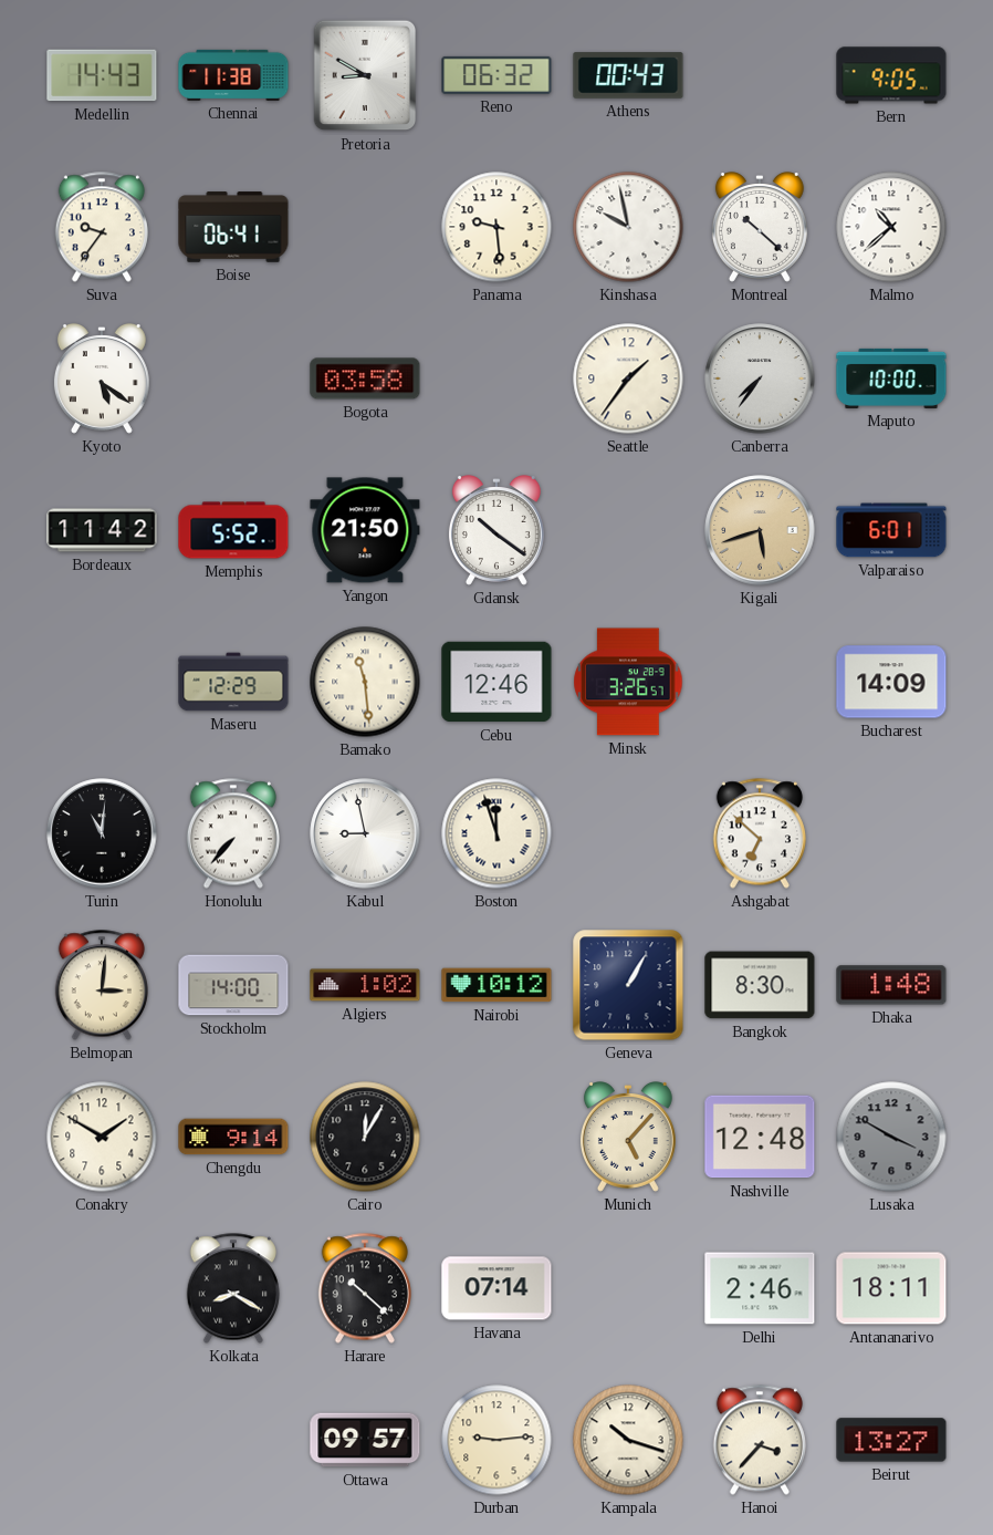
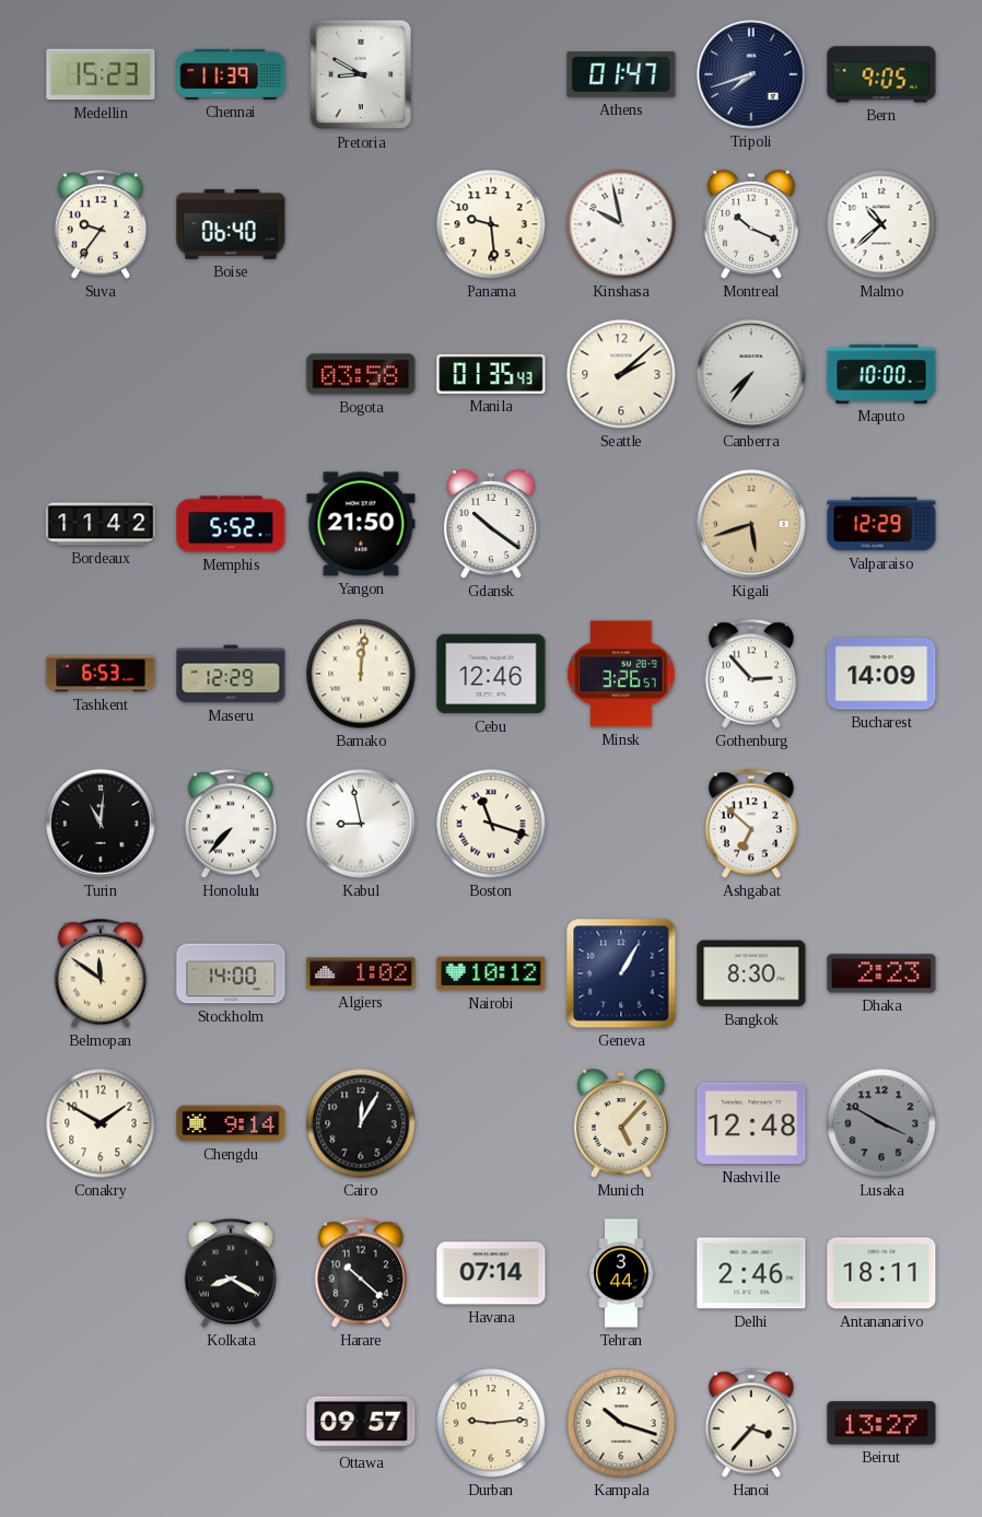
Medellin: 14:43 -> 15:23
Chennai: 11:38 -> 11:39
Reno: 06:32 -> none
Athens: 00:43 -> 01:47
Tripoli: none -> 7:42
Boise: 06:41 -> 06:40
Montreal: 10:22 -> 10:19
Kyoto: 5:21 -> none
Manila: none -> 01:35
Seattle: 1:36 -> 2:08
Valparaiso: 6:01 -> 12:29
Tashkent: none -> 6:53
Bamako: 11:29 -> 12:01
Gothenburg: none -> 2:53
Boston: 11:57 -> 11:18
Belmopan: 3:01 -> 11:51
Dhaka: 1:48 -> 2:23
Tehran: none -> 3:44
